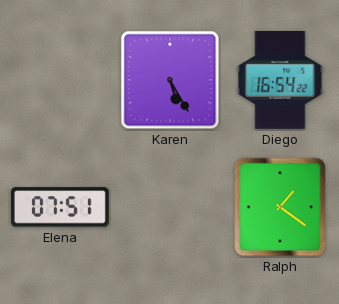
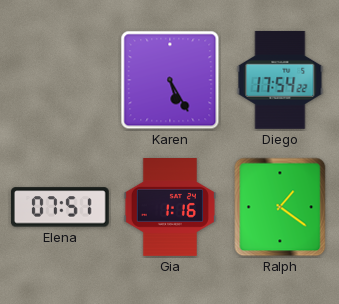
Diego: 16:54 -> 17:54
Gia: none -> 1:16
